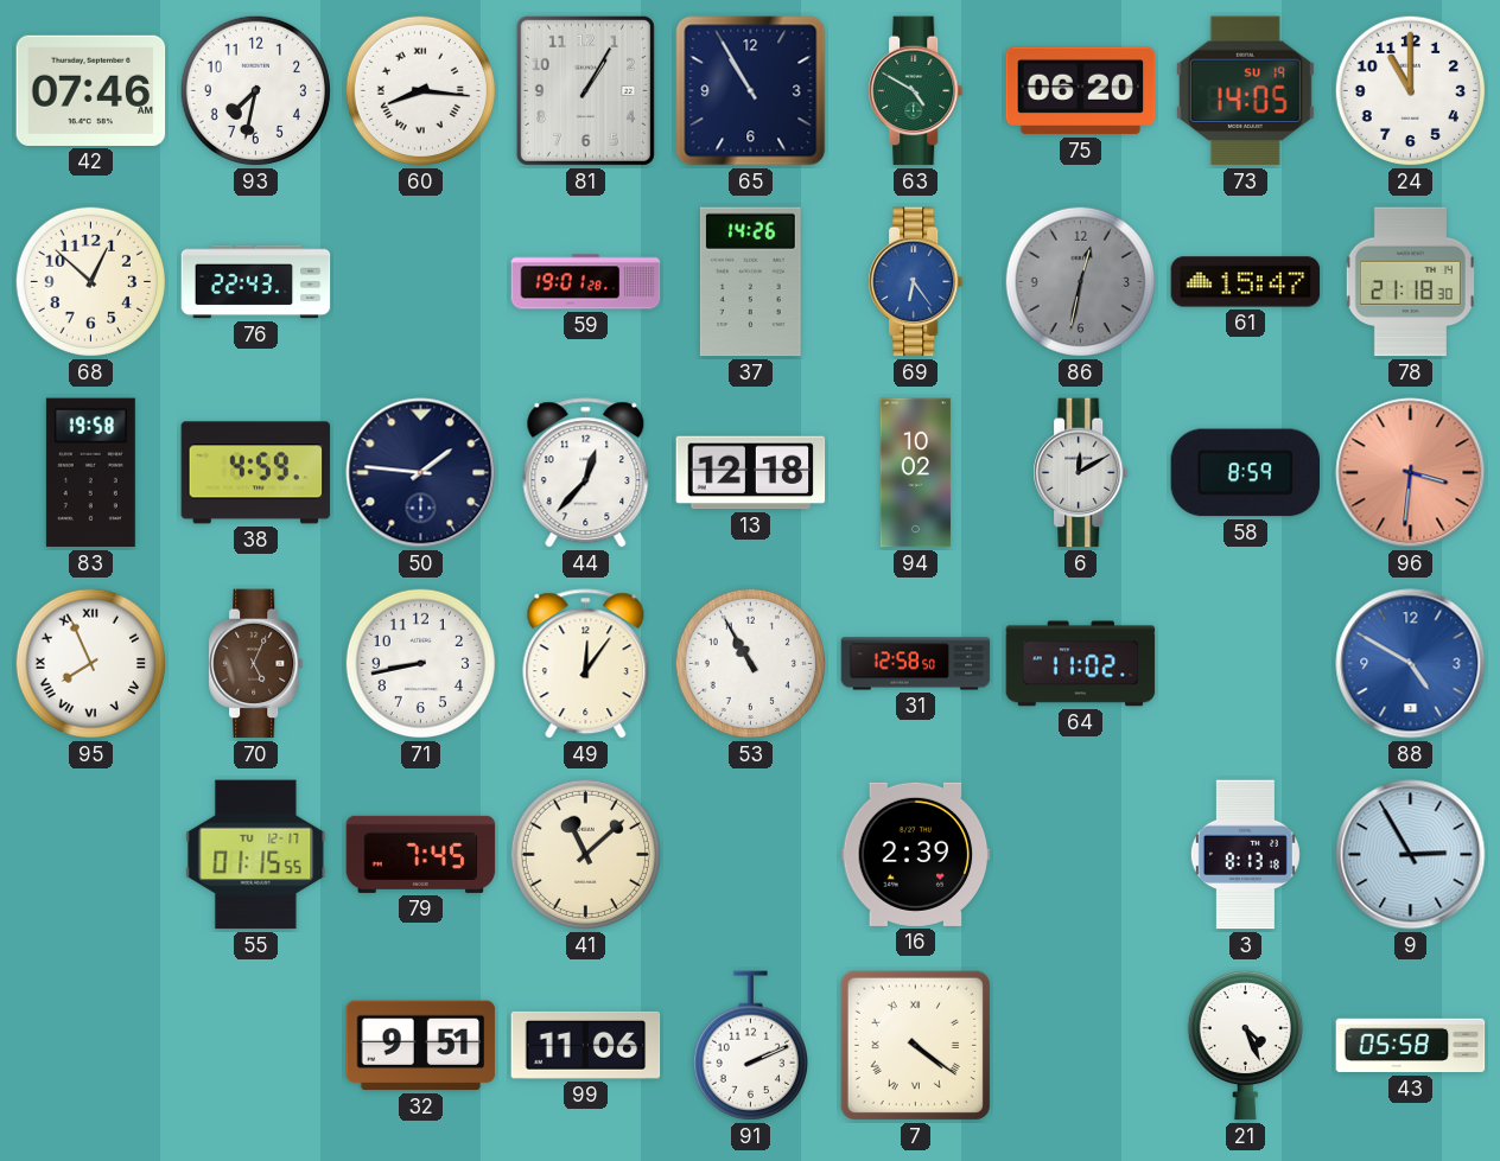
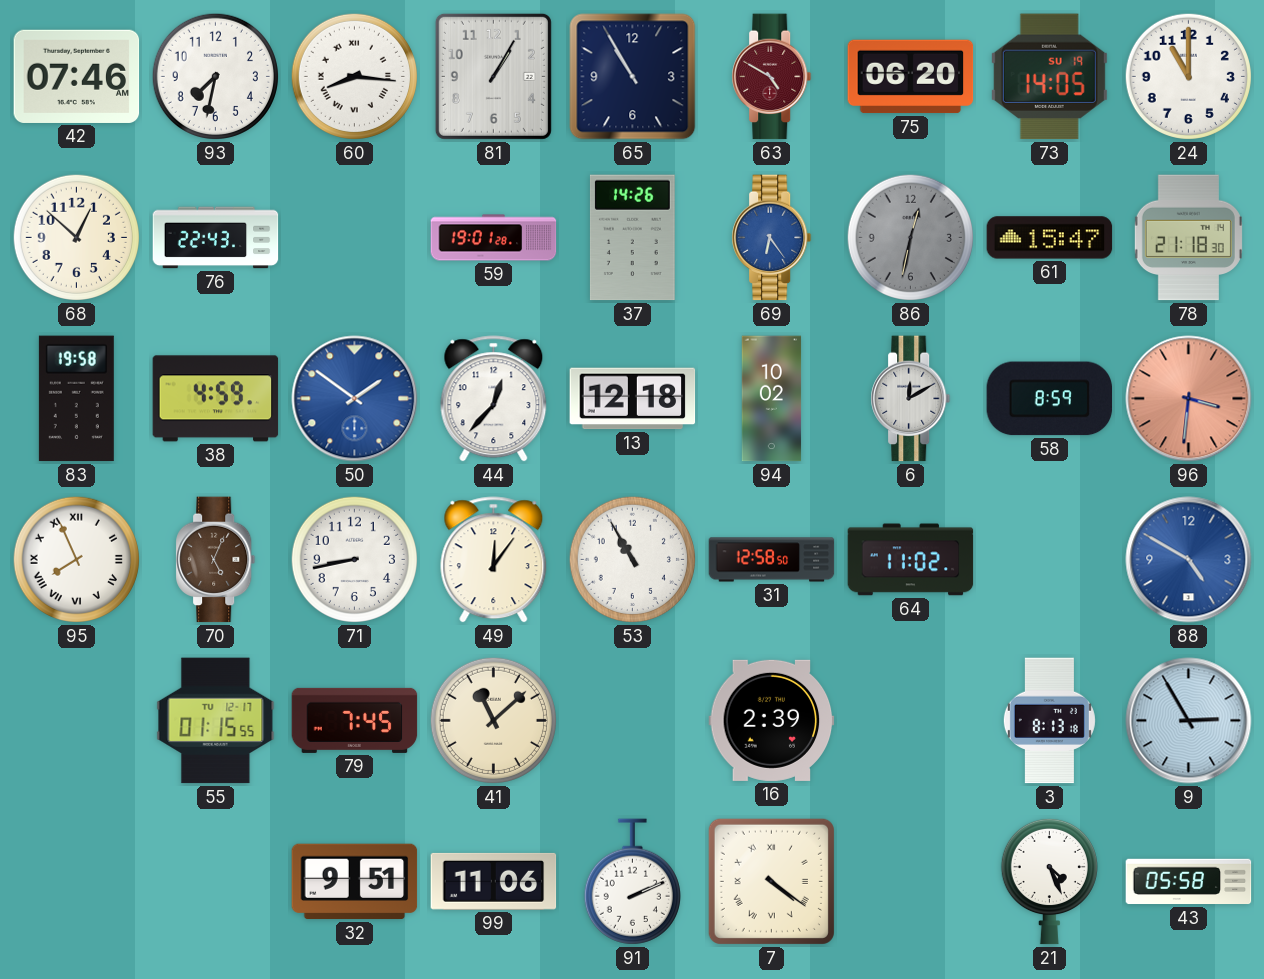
63 dial: green -> burgundy
50: 1:46 -> 1:51
50 dial: navy -> blue
